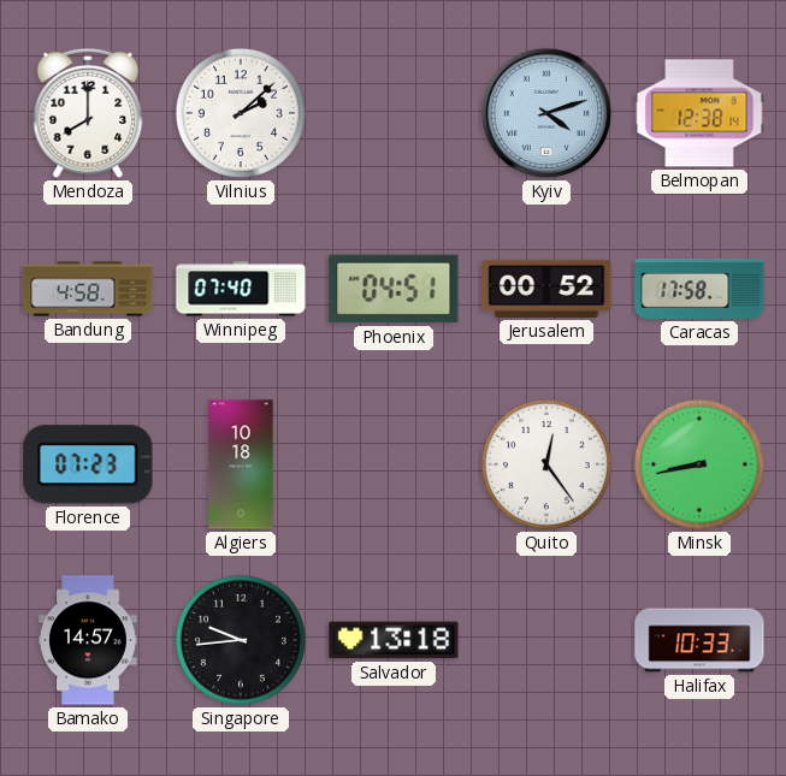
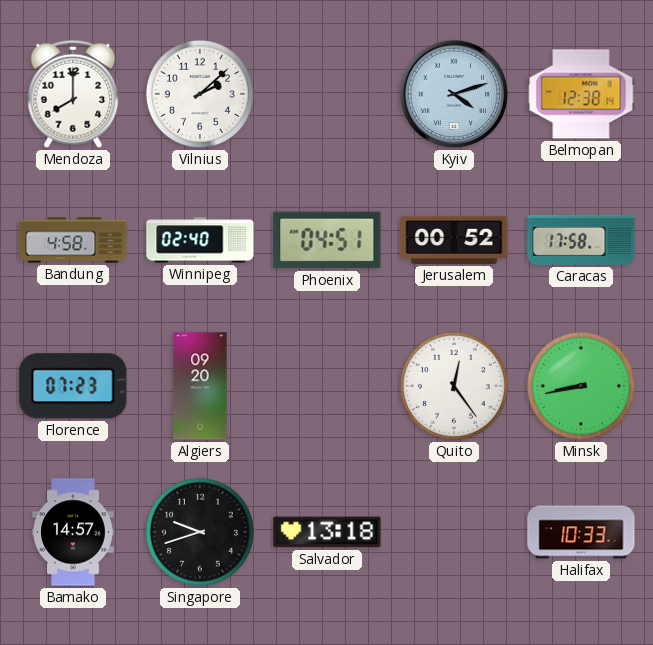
Winnipeg: 07:40 -> 02:40
Algiers: 10:18 -> 09:20
Singapore: 9:44 -> 9:42
